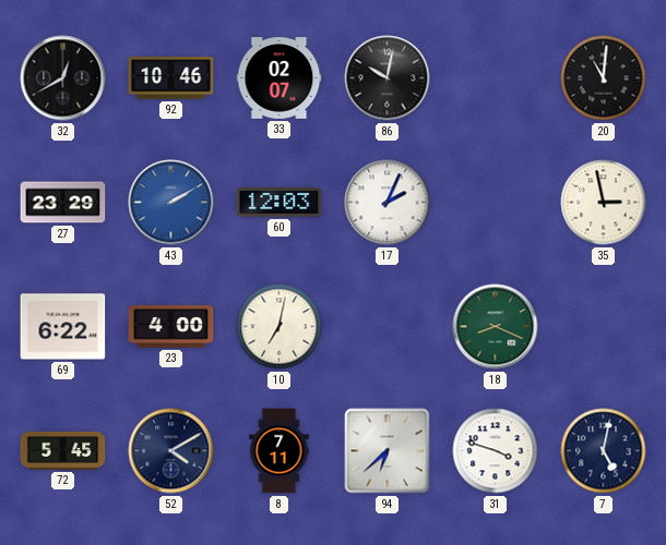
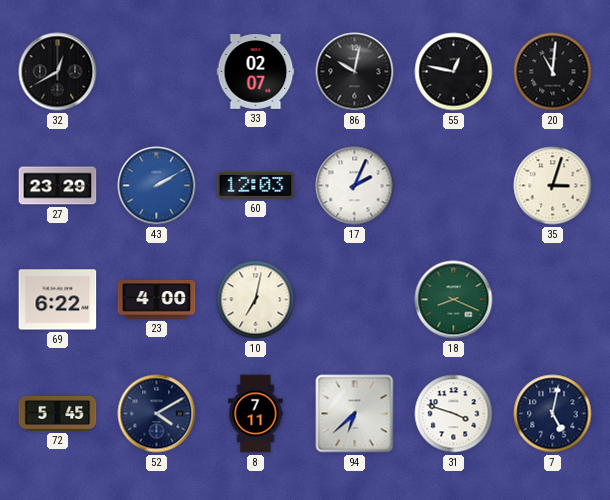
92: 10:46 -> none
55: none -> 12:47
35: 2:58 -> 3:03
